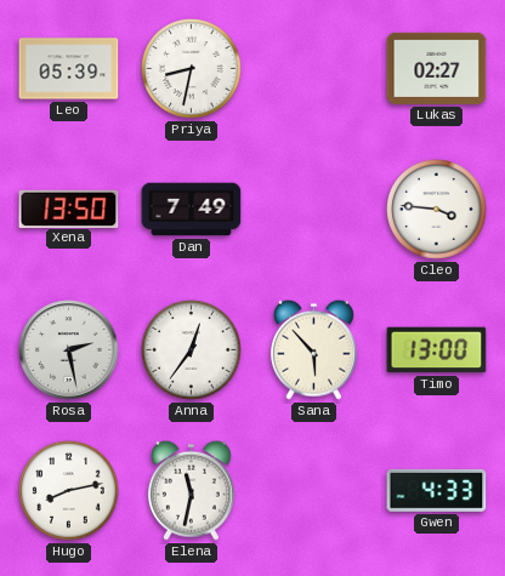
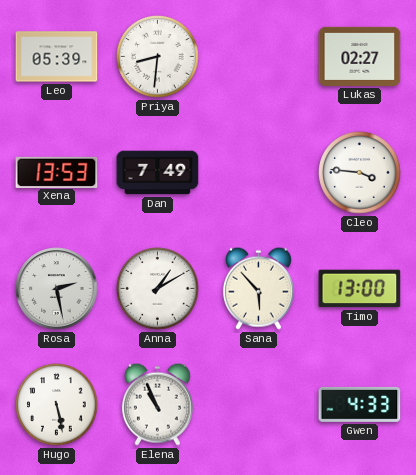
Priya: 8:32 -> 8:31
Xena: 13:50 -> 13:53
Anna: 12:36 -> 1:10
Hugo: 8:13 -> 5:28
Elena: 11:32 -> 10:56
